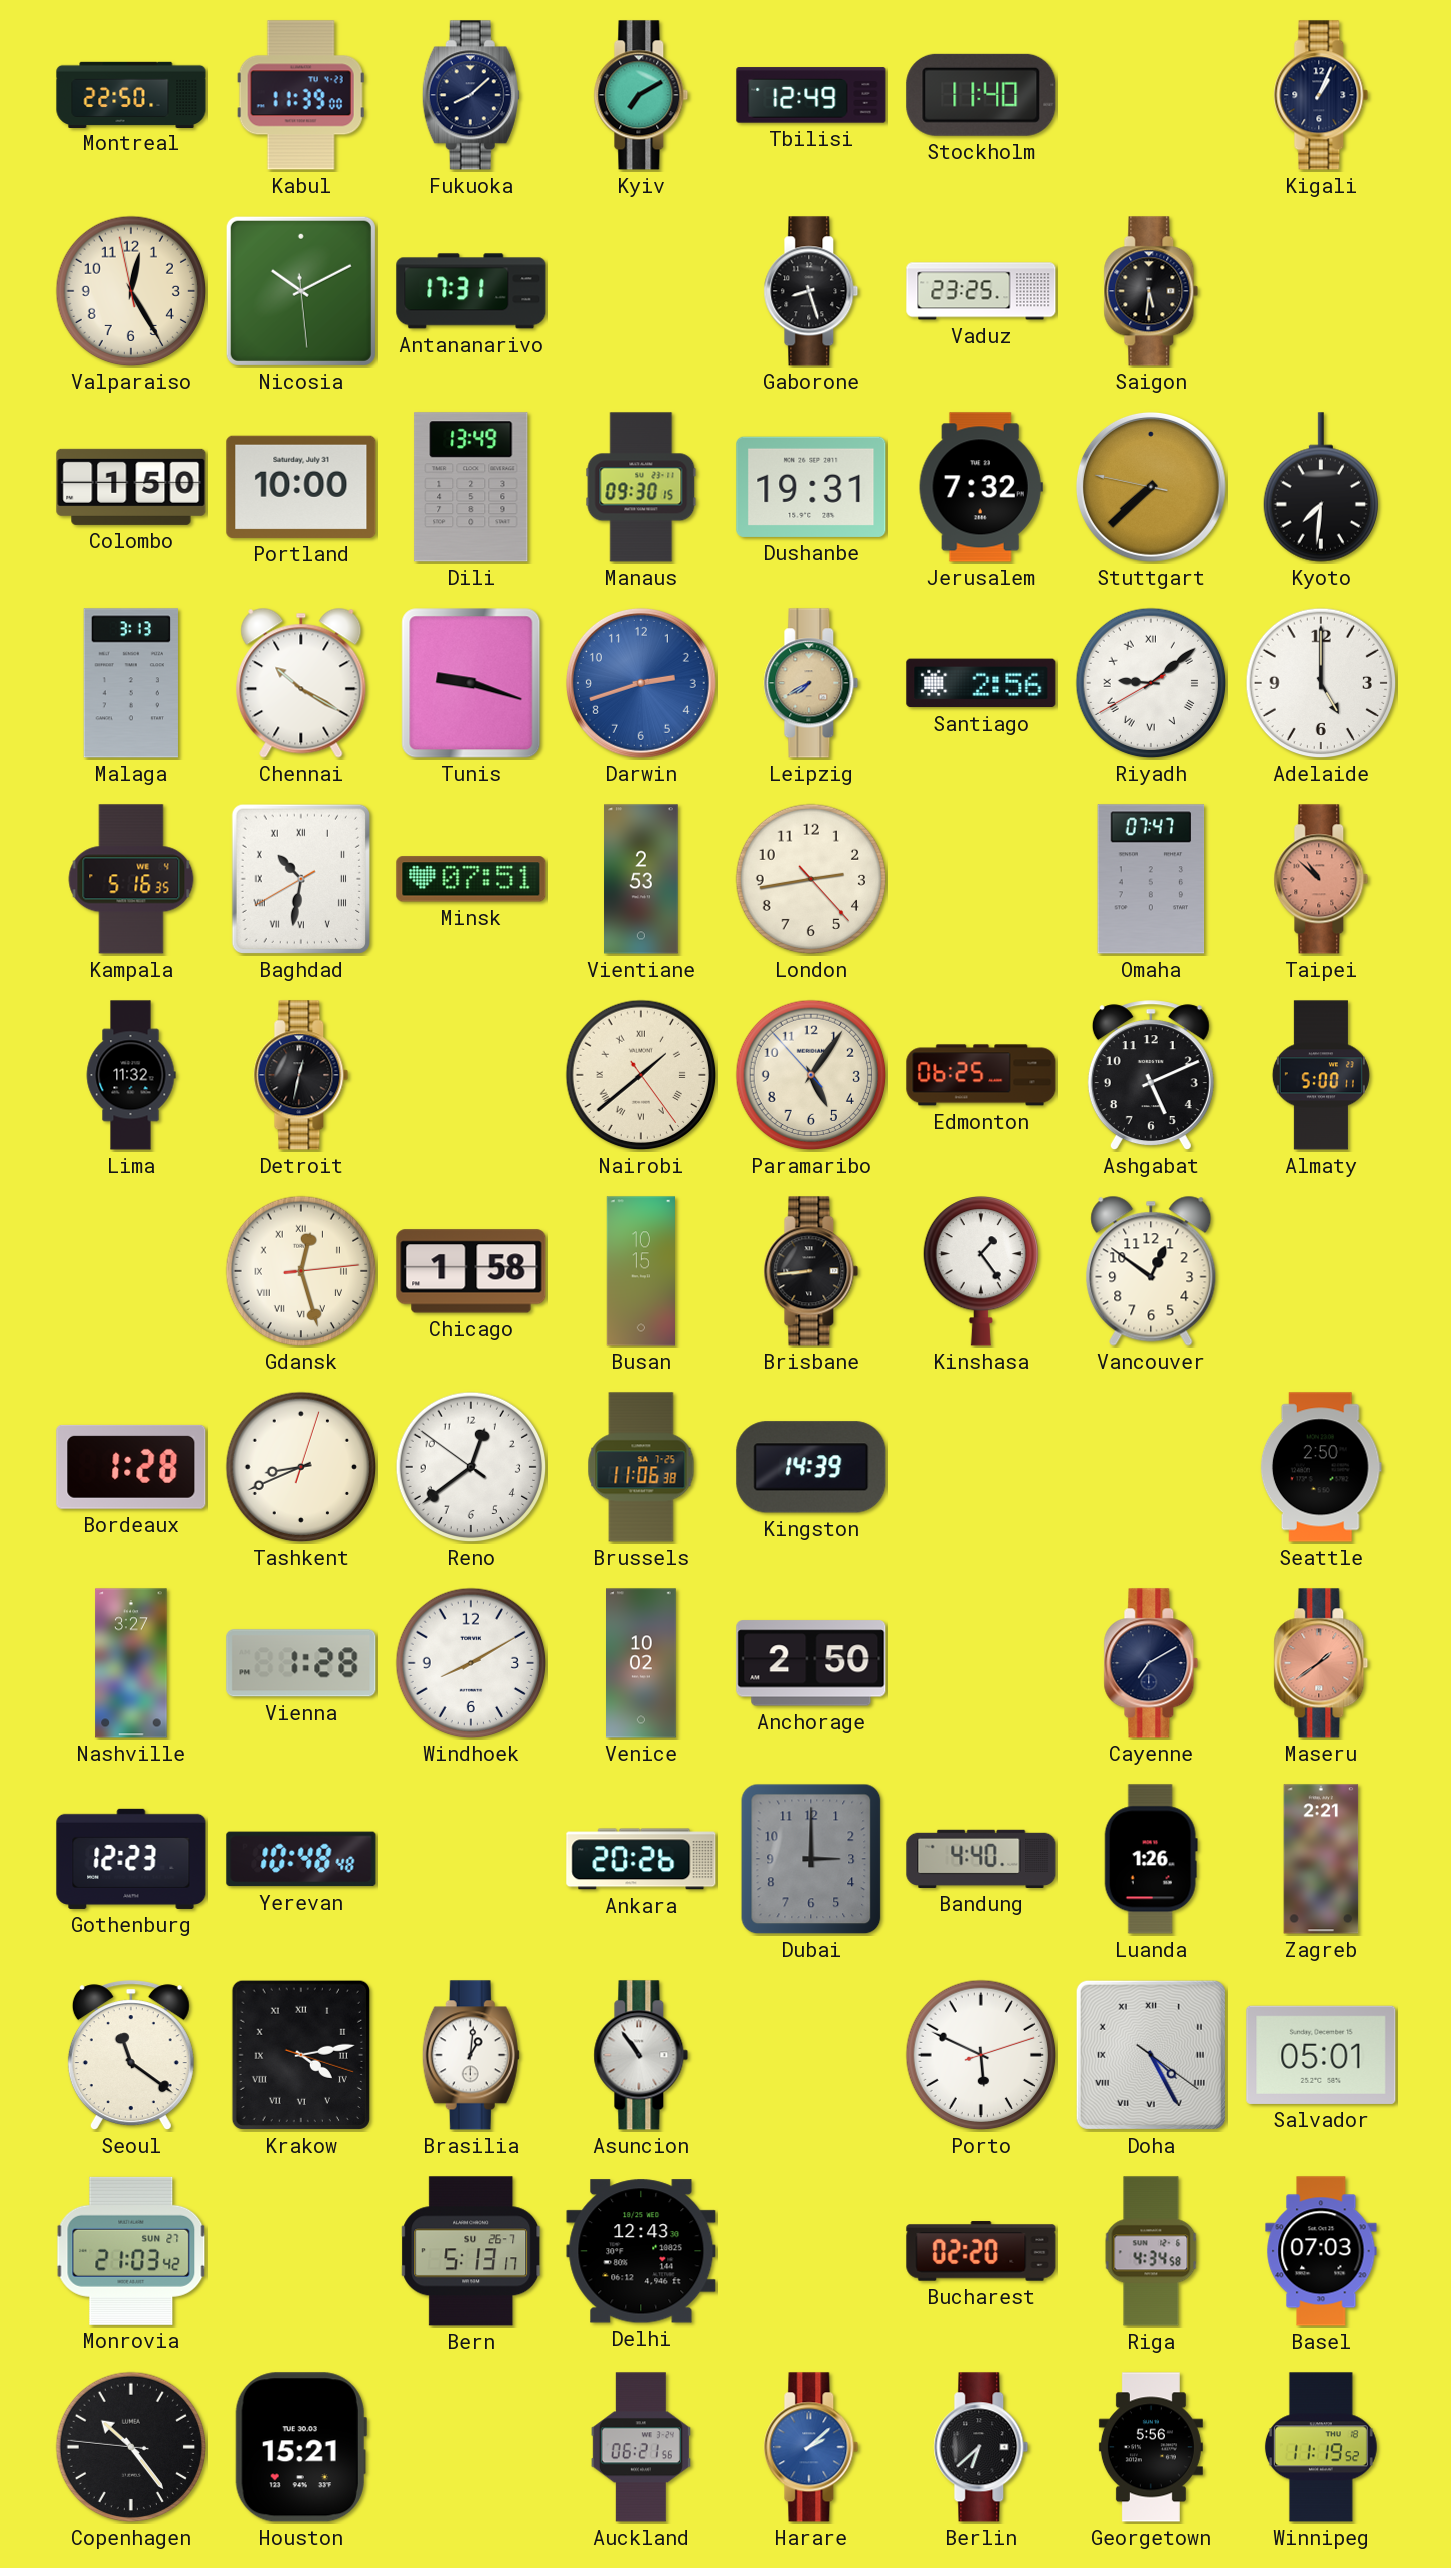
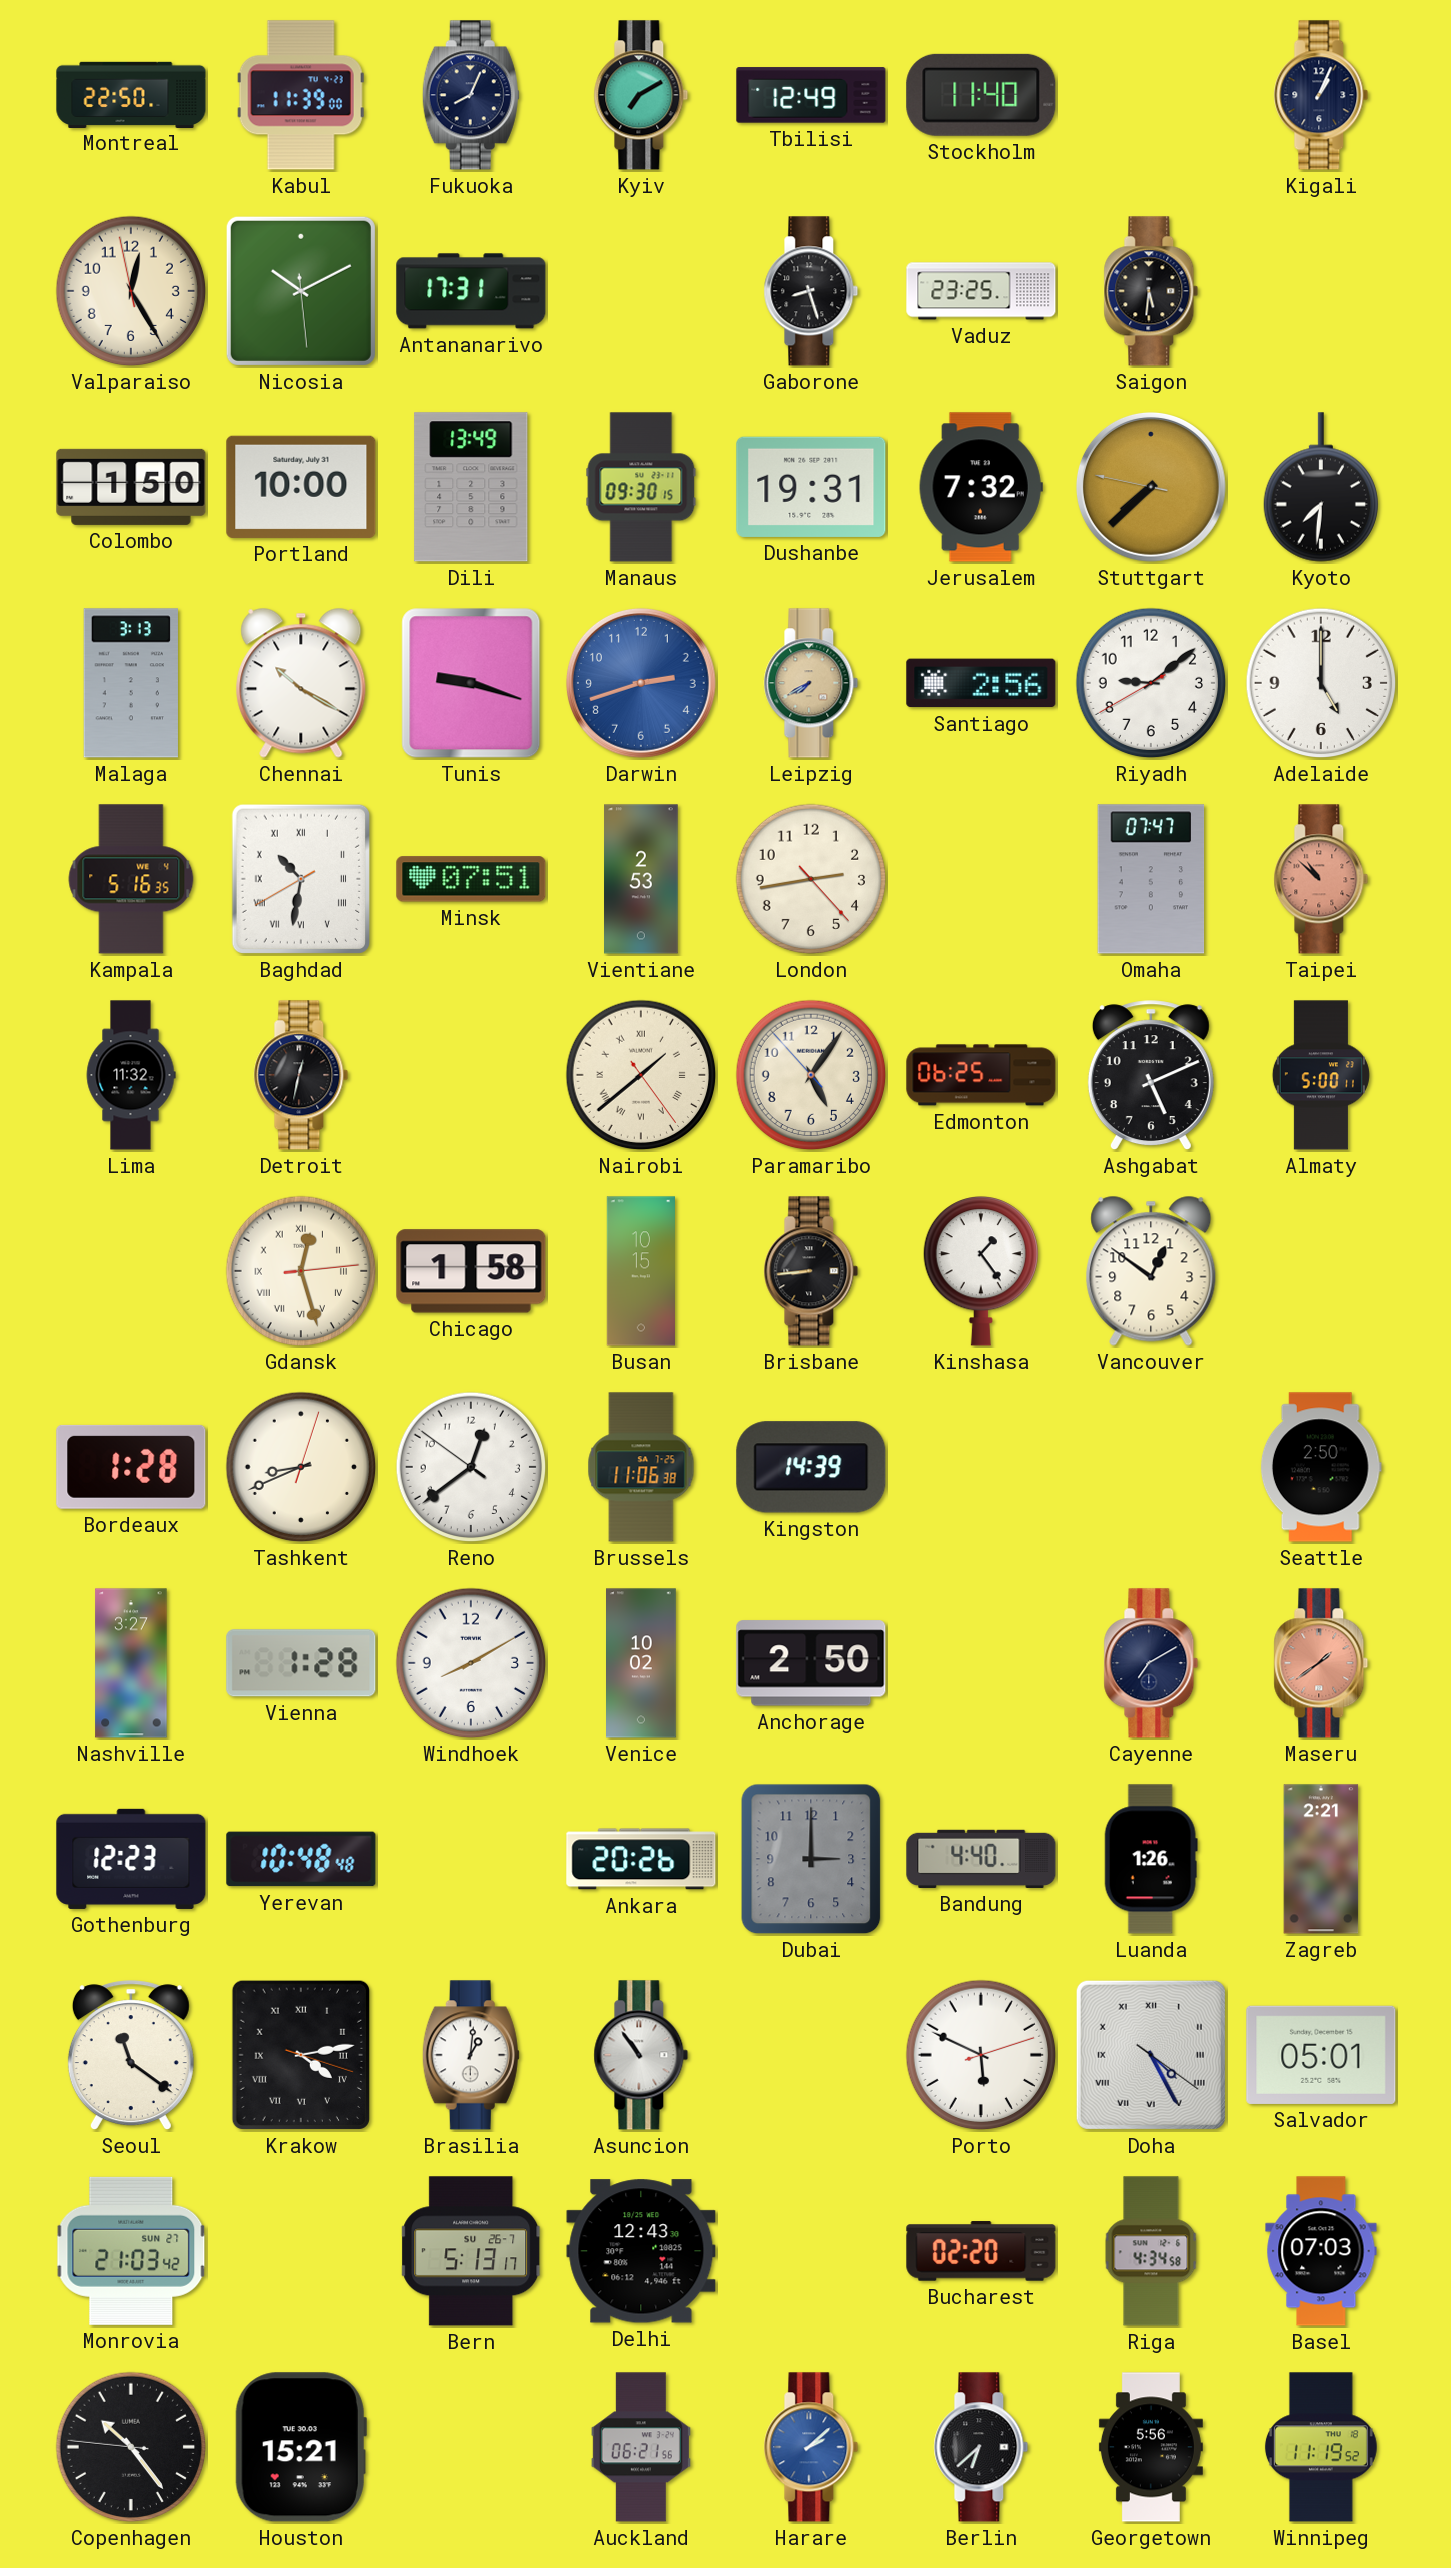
Fukuoka: 8:08 -> 8:04
Riyadh numerals: Roman -> Arabic
